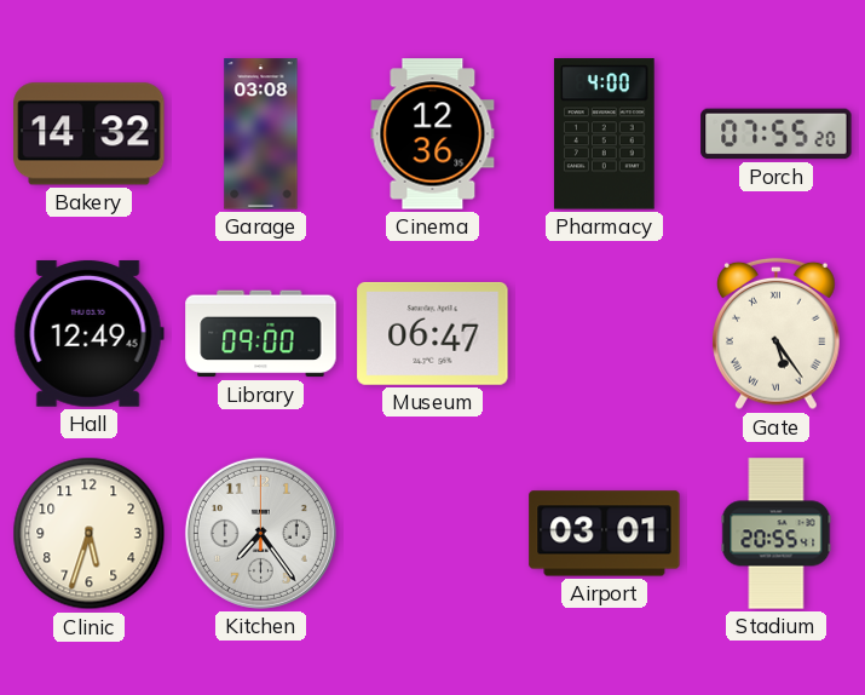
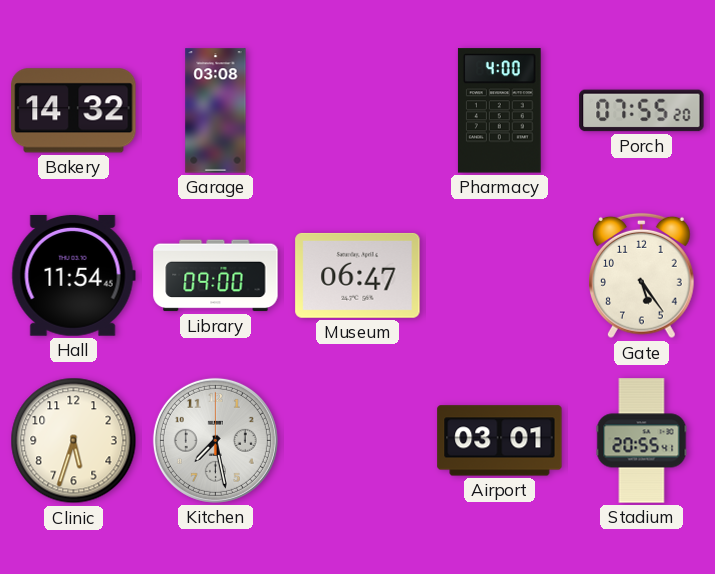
Cinema: 12:36 -> none
Hall: 12:49 -> 11:54
Gate numerals: Roman -> Arabic
Kitchen: 7:24 -> 7:28
